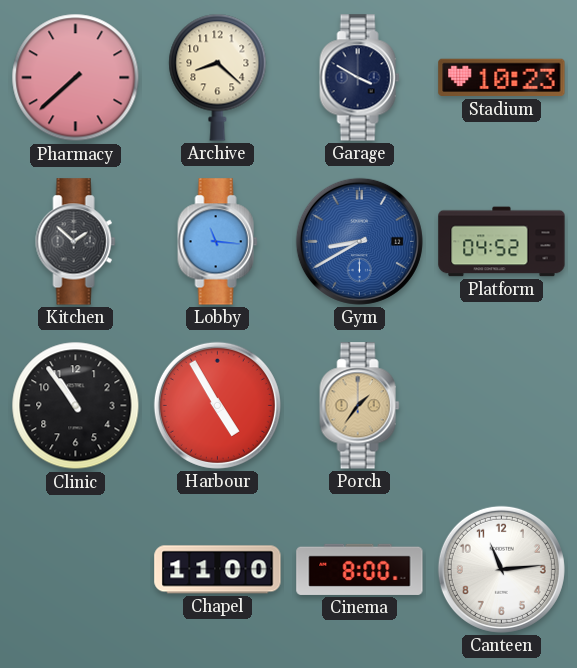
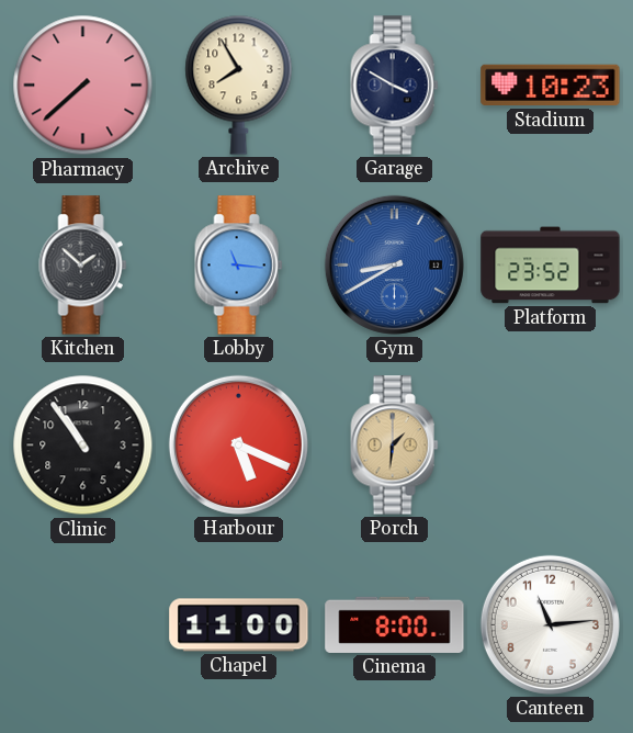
Archive: 8:22 -> 7:55
Platform: 04:52 -> 23:52
Harbour: 4:55 -> 5:19
Porch: 1:36 -> 1:31
